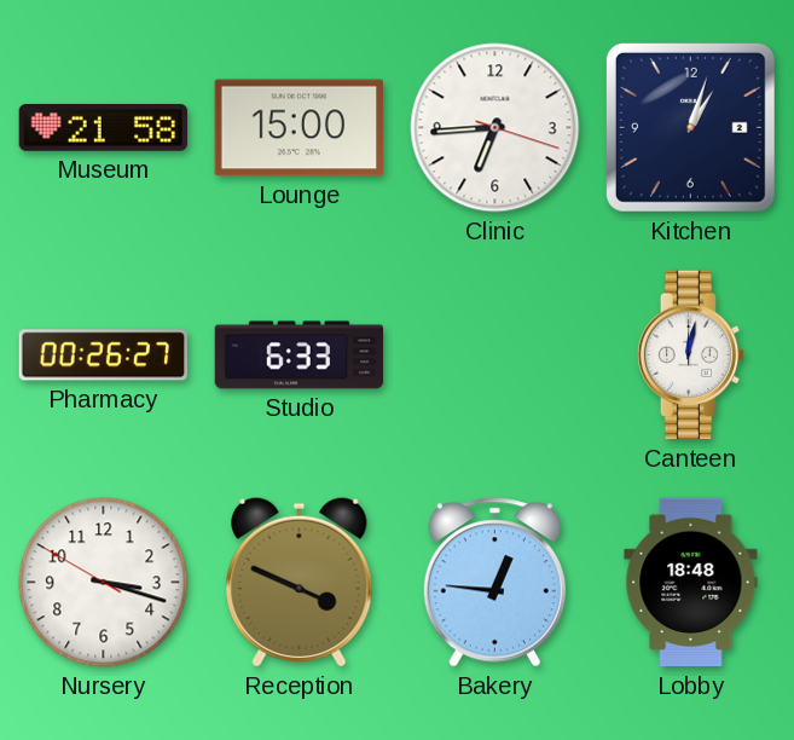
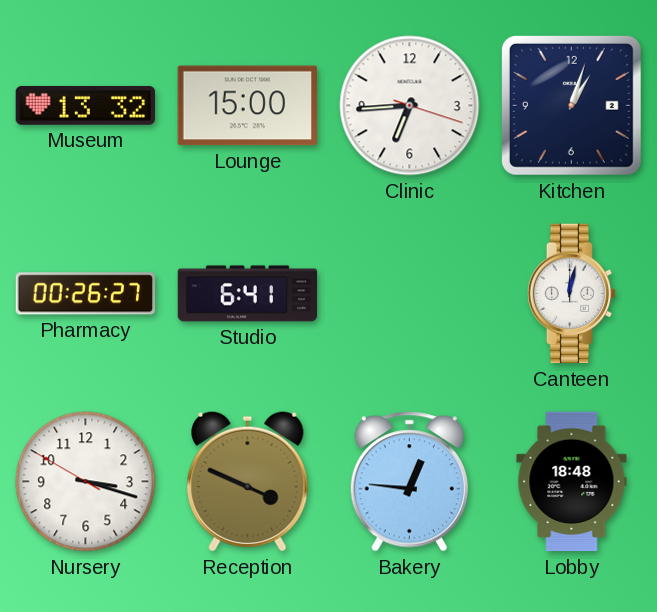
Museum: 21:58 -> 13:32
Studio: 6:33 -> 6:41
